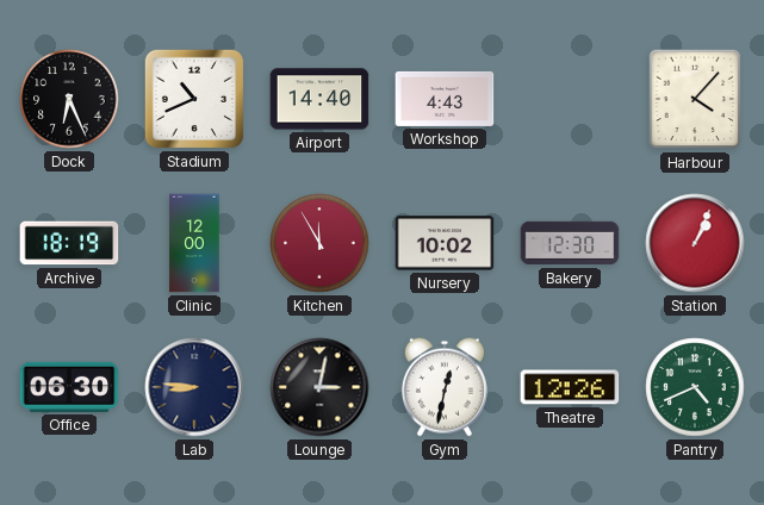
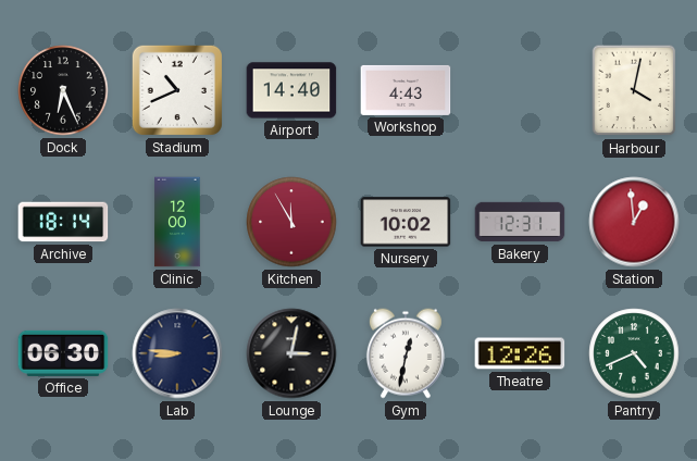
Harbour: 4:07 -> 4:02
Archive: 18:19 -> 18:14
Bakery: 12:30 -> 12:31
Station: 1:04 -> 12:59
